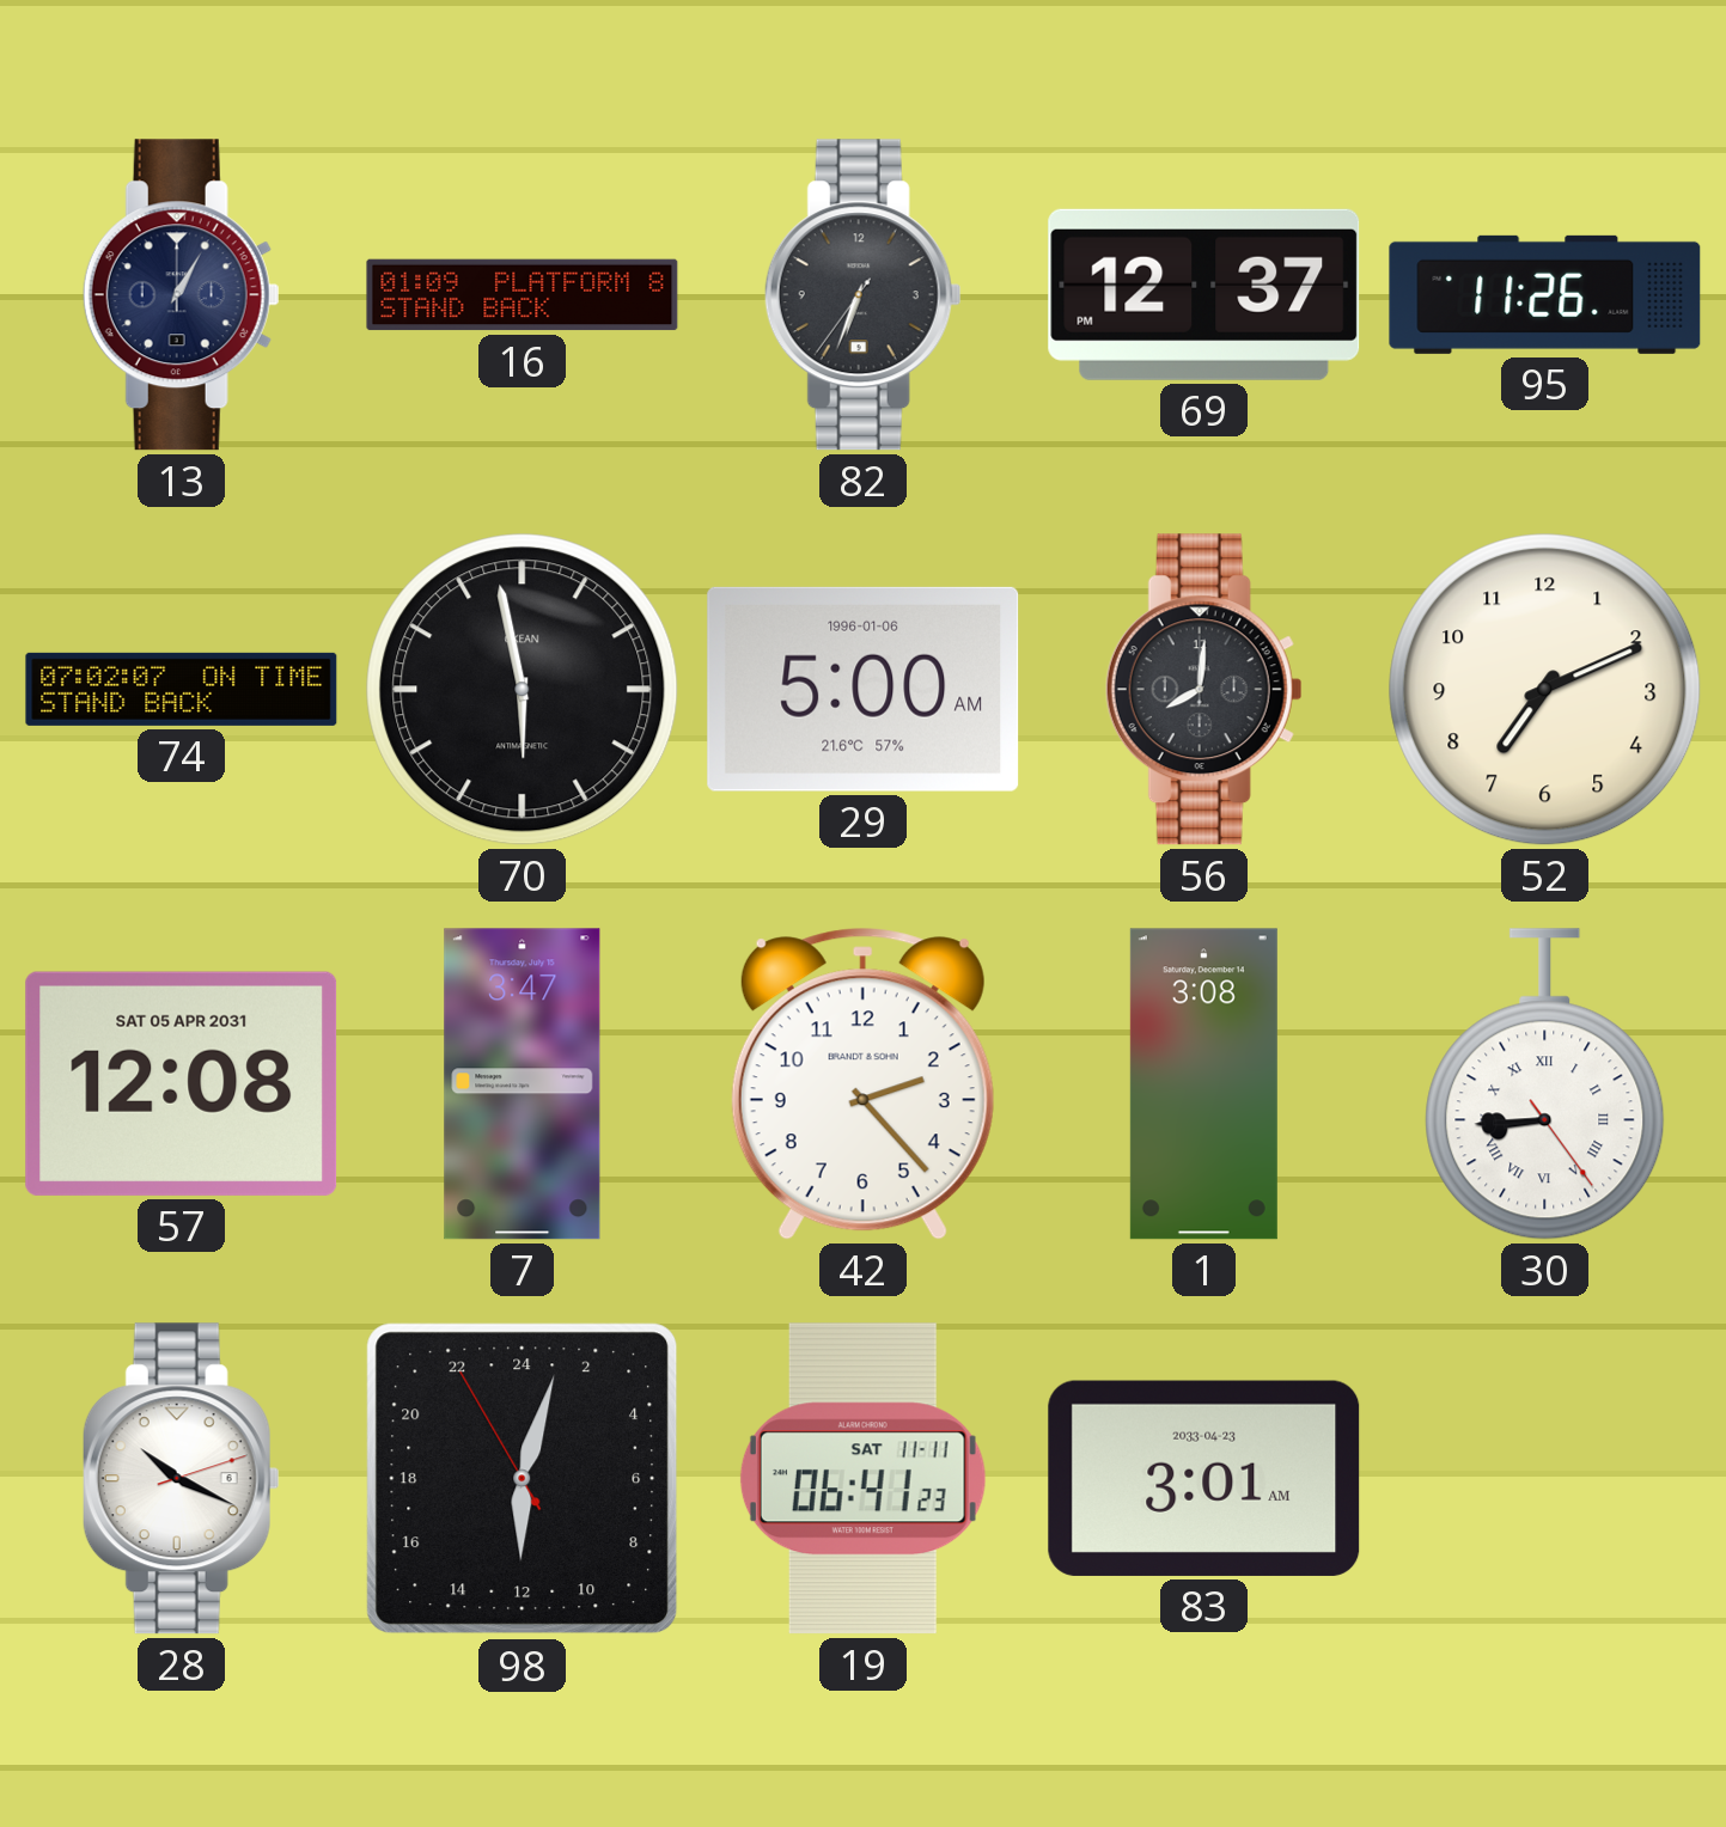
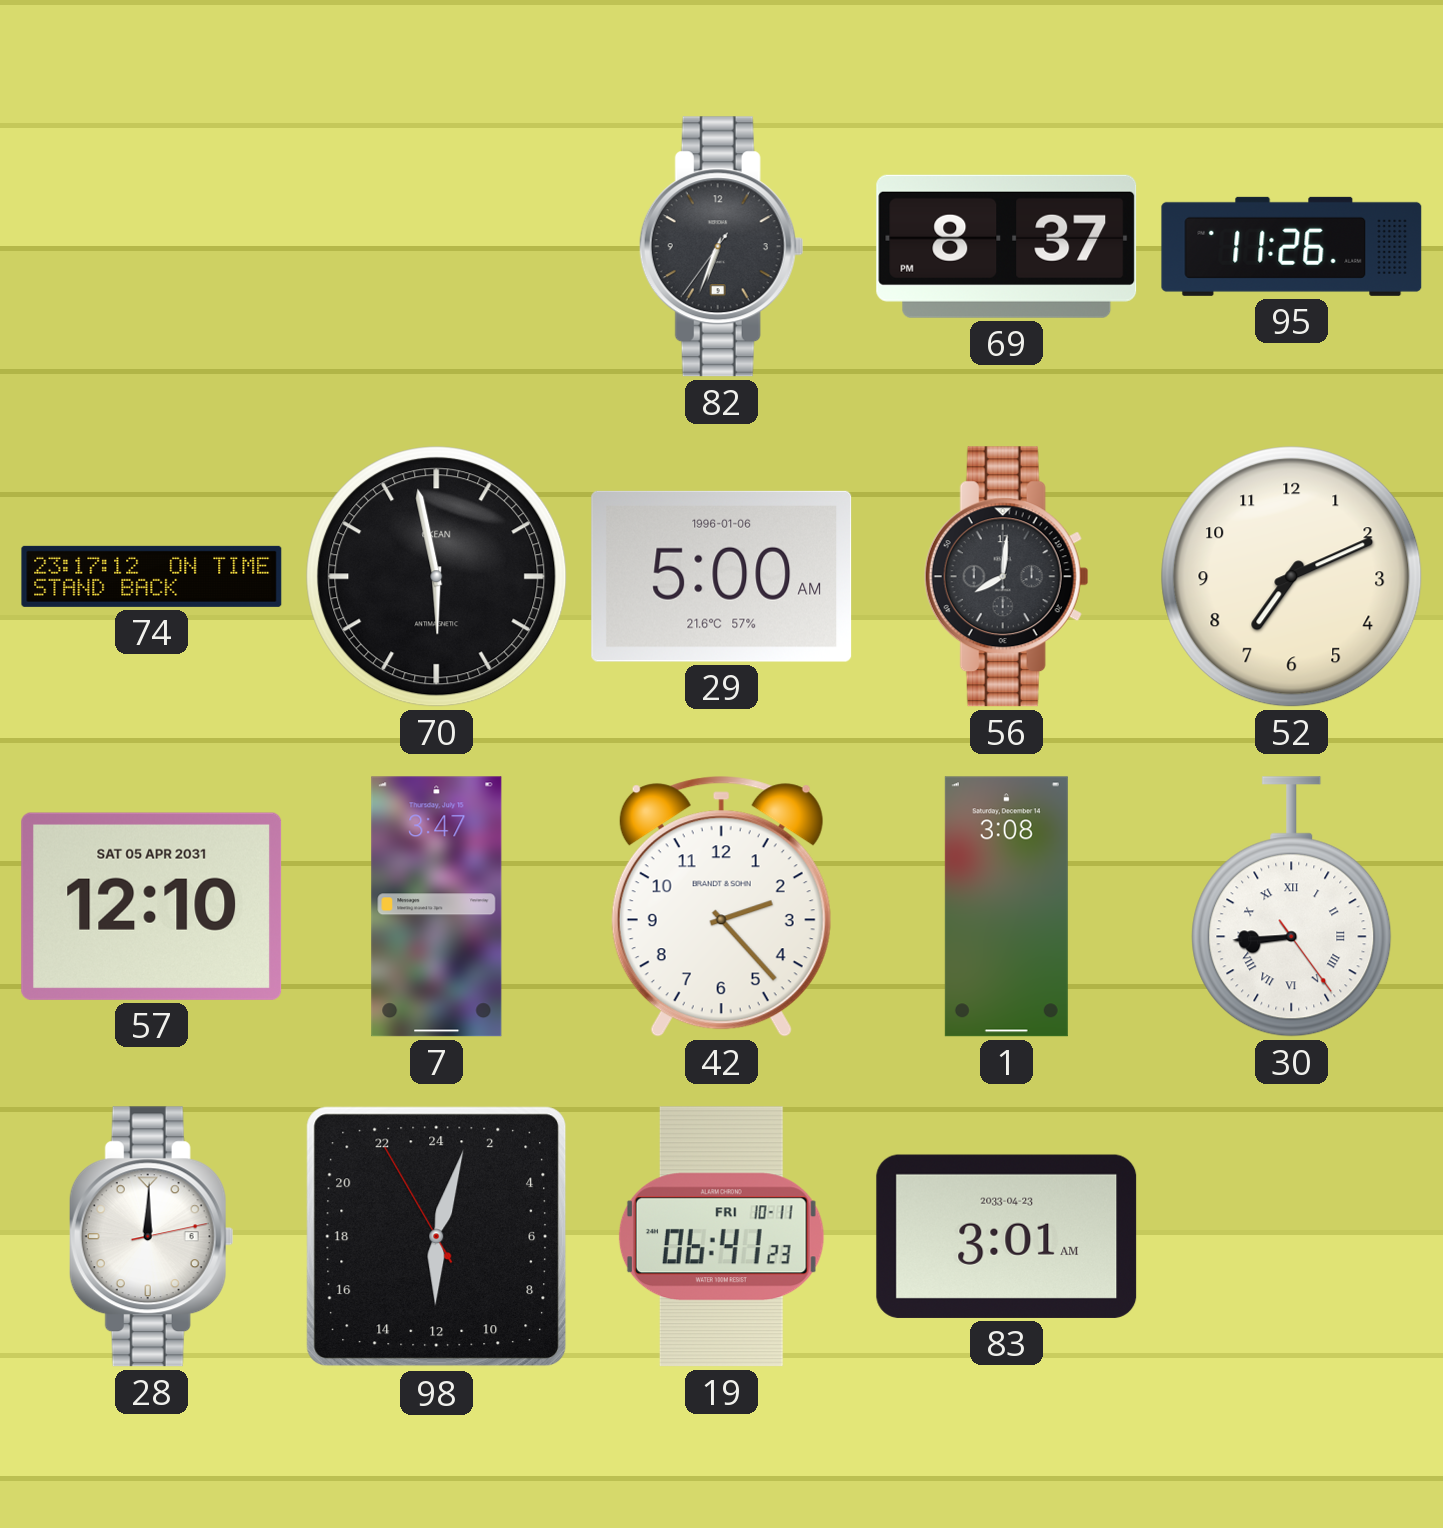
13: 1:05 -> none
16: 01:09 -> none
69: 12:37 -> 8:37
74: 07:02 -> 23:17
57: 12:08 -> 12:10
28: 10:19 -> 12:00
19 date: SAT 11-11 -> FRI 10-11
